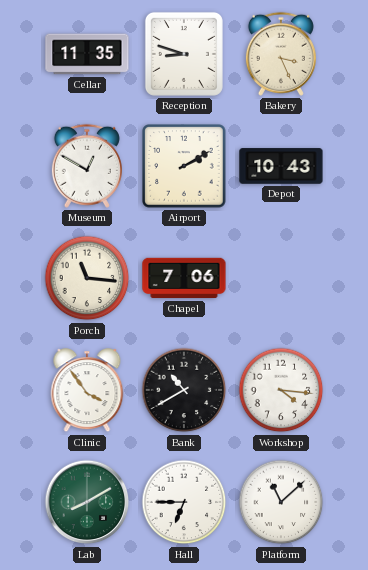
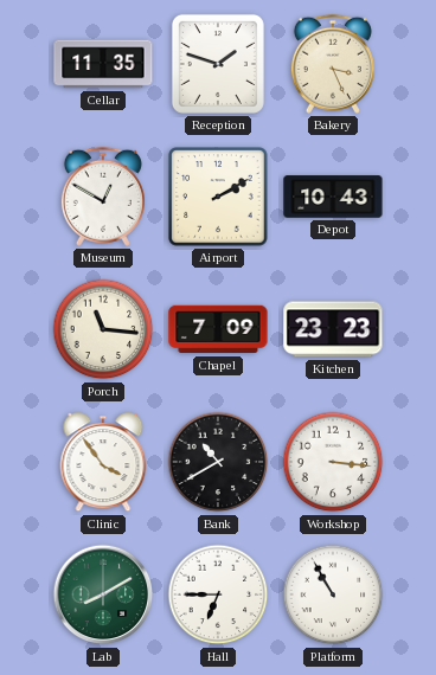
Reception: 8:48 -> 1:48
Chapel: 7:06 -> 7:09
Kitchen: none -> 23:23
Workshop: 4:16 -> 3:16
Platform: 11:08 -> 10:55
